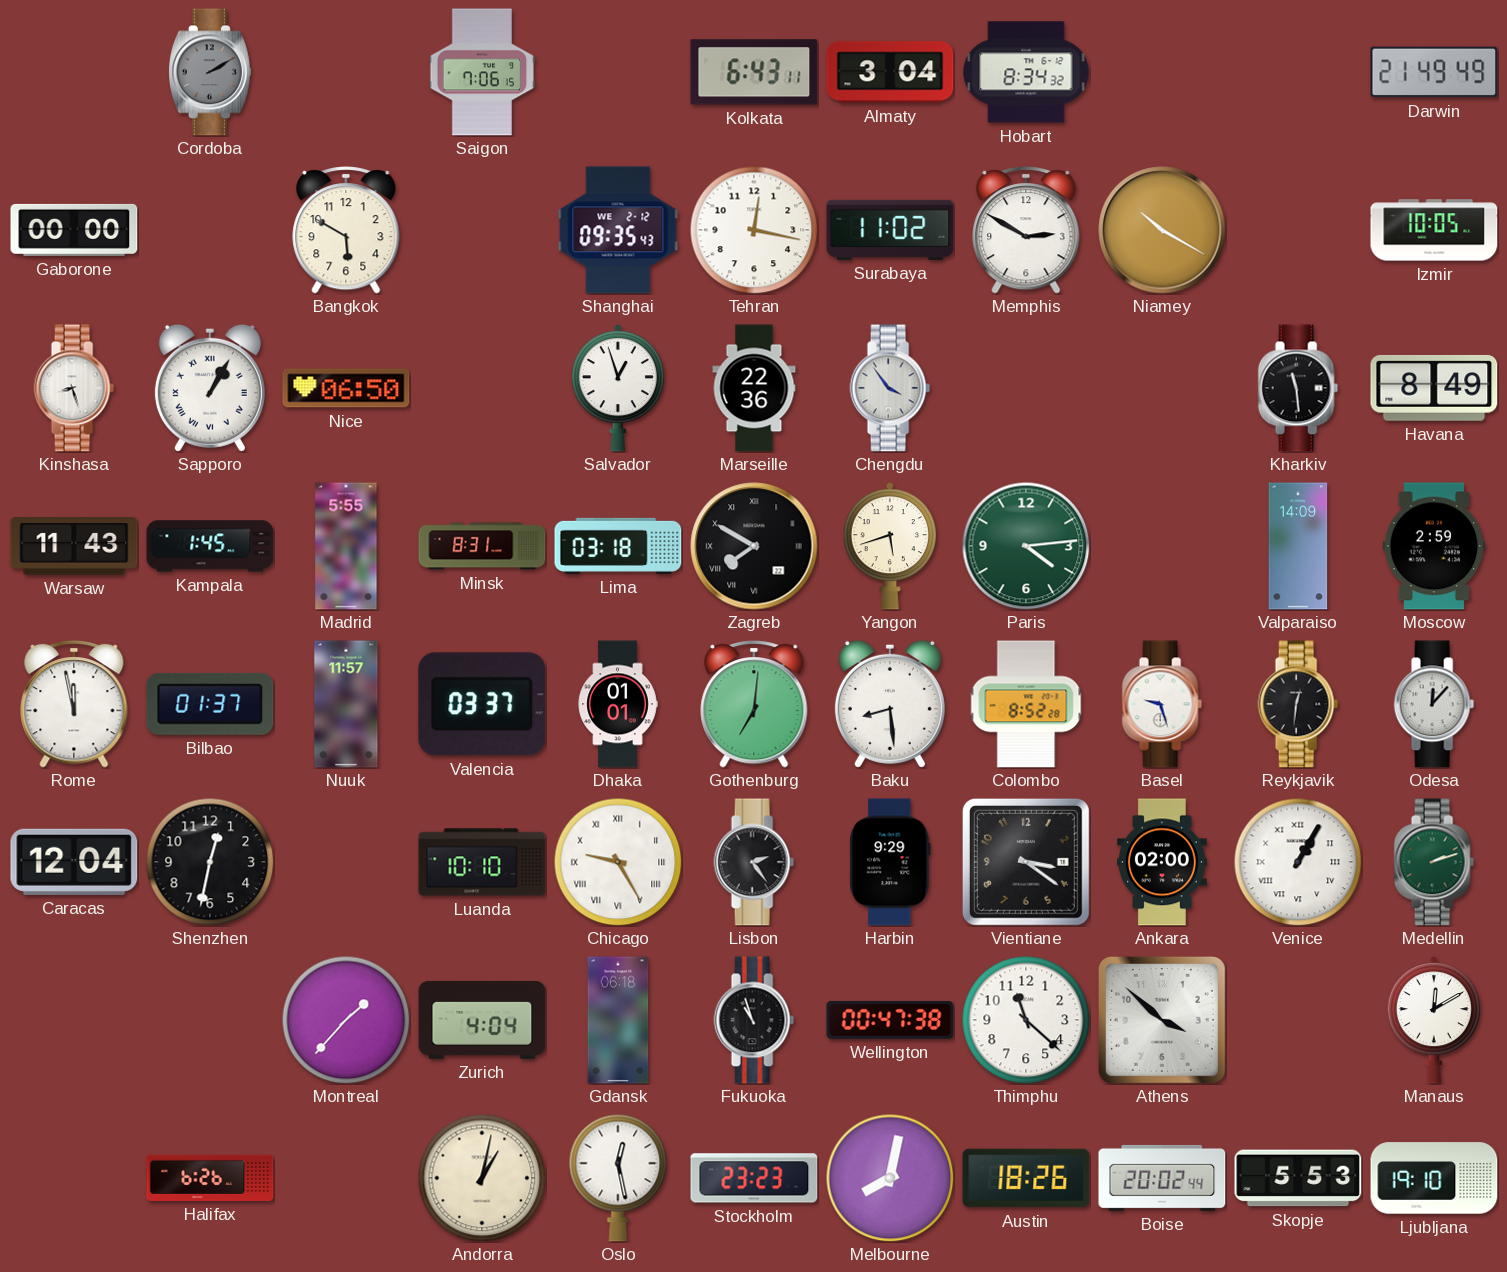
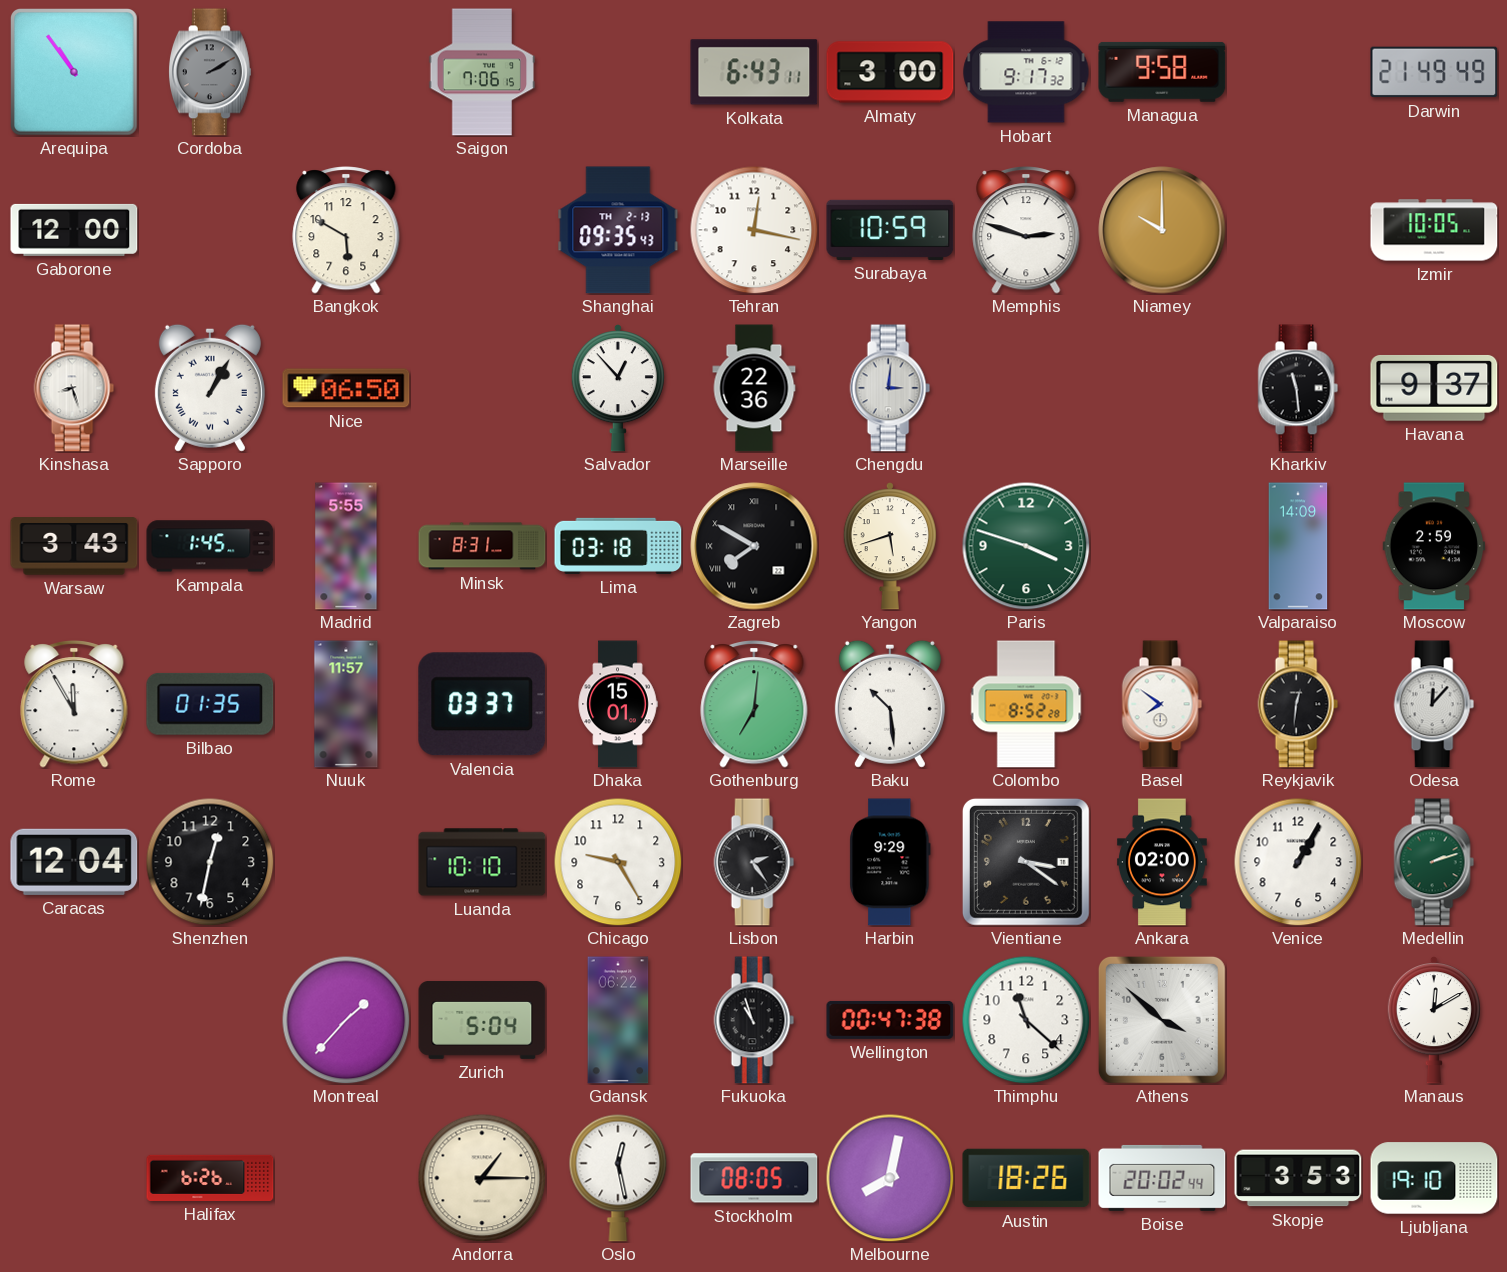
Arequipa: none -> 10:54
Almaty: 3:04 -> 3:00
Hobart: 8:34 -> 9:17
Managua: none -> 9:58
Gaborone: 00:00 -> 12:00
Shanghai date: WE 2-12 -> TH 2-13
Surabaya: 11:02 -> 10:59
Memphis: 2:50 -> 2:48
Niamey: 10:20 -> 10:00
Salvador: 12:57 -> 12:53
Chengdu: 3:54 -> 3:01
Havana: 8:49 -> 9:37
Warsaw: 11:43 -> 3:43
Paris: 4:14 -> 3:48
Rome: 11:58 -> 11:55
Bilbao: 01:37 -> 01:35
Dhaka: 01:01 -> 15:01
Baku: 8:29 -> 10:29
Basel: 9:27 -> 7:51
Chicago numerals: Roman -> Arabic
Venice numerals: Roman -> Arabic
Zurich: 4:04 -> 5:04
Gdansk: 06:18 -> 06:22
Andorra: 1:02 -> 1:15
Stockholm: 23:23 -> 08:05
Skopje: 5:53 -> 3:53
